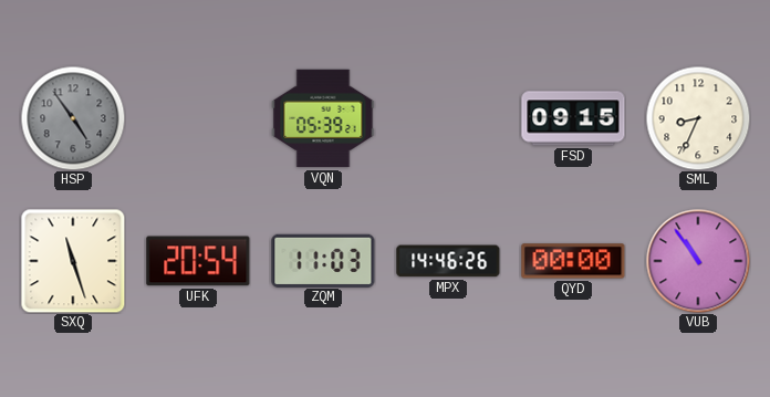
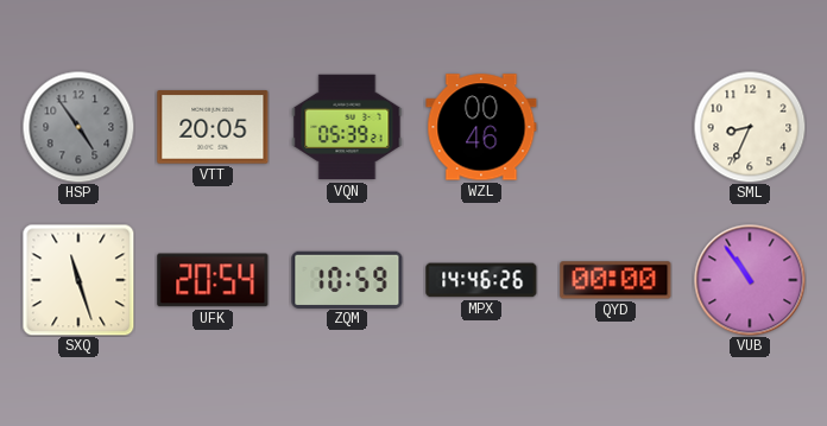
VTT: none -> 20:05
WZL: none -> 00:46
FSD: 09:15 -> none
ZQM: 11:03 -> 10:59
